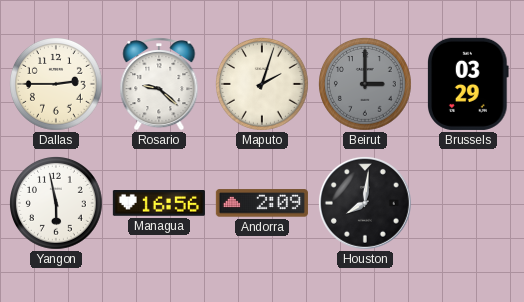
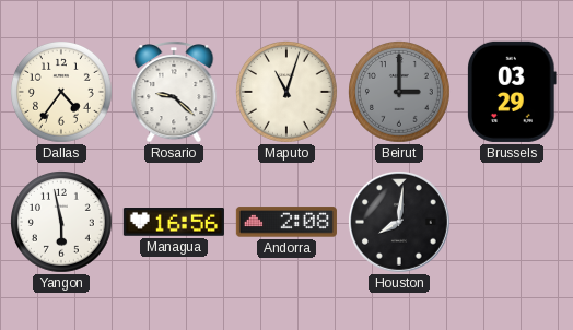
Dallas: 2:45 -> 4:36
Maputo: 2:03 -> 11:03
Andorra: 2:09 -> 2:08
